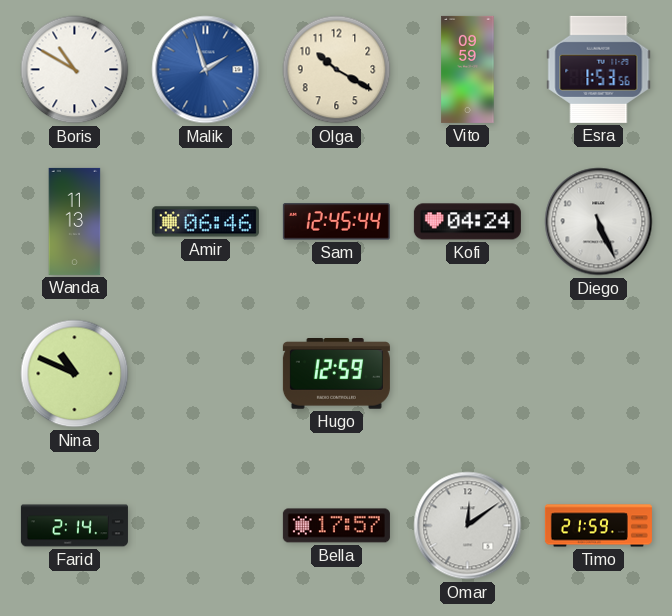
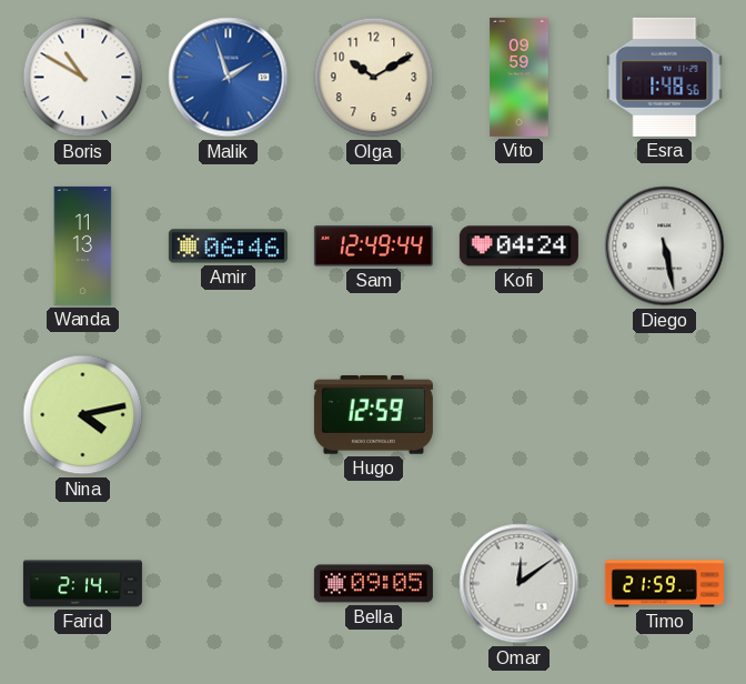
Olga: 10:20 -> 10:10
Esra: 1:53 -> 1:48
Sam: 12:45 -> 12:49
Diego: 5:26 -> 5:28
Nina: 10:49 -> 4:13
Bella: 17:57 -> 09:05
